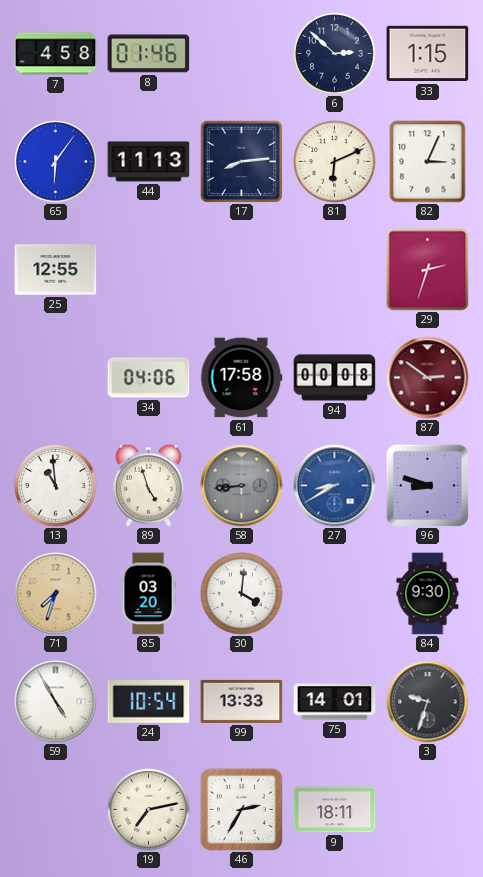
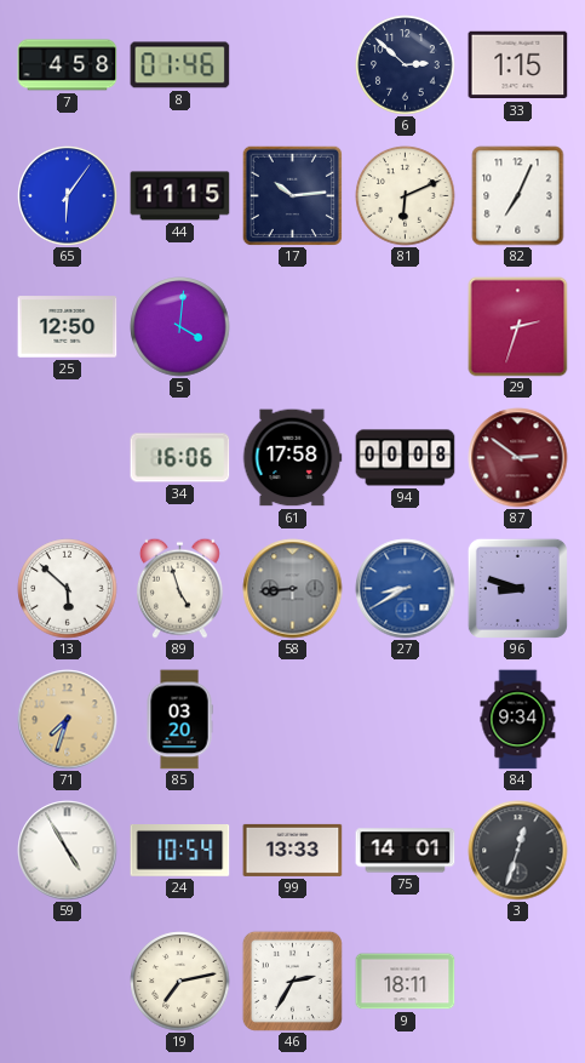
44: 11:13 -> 11:15
17: 8:14 -> 10:14
82: 3:04 -> 7:04
25: 12:55 -> 12:50
5: none -> 4:01
34: 04:06 -> 16:06
13: 10:59 -> 5:52
30: 4:01 -> none
84: 9:30 -> 9:34
3: 9:33 -> 12:33
